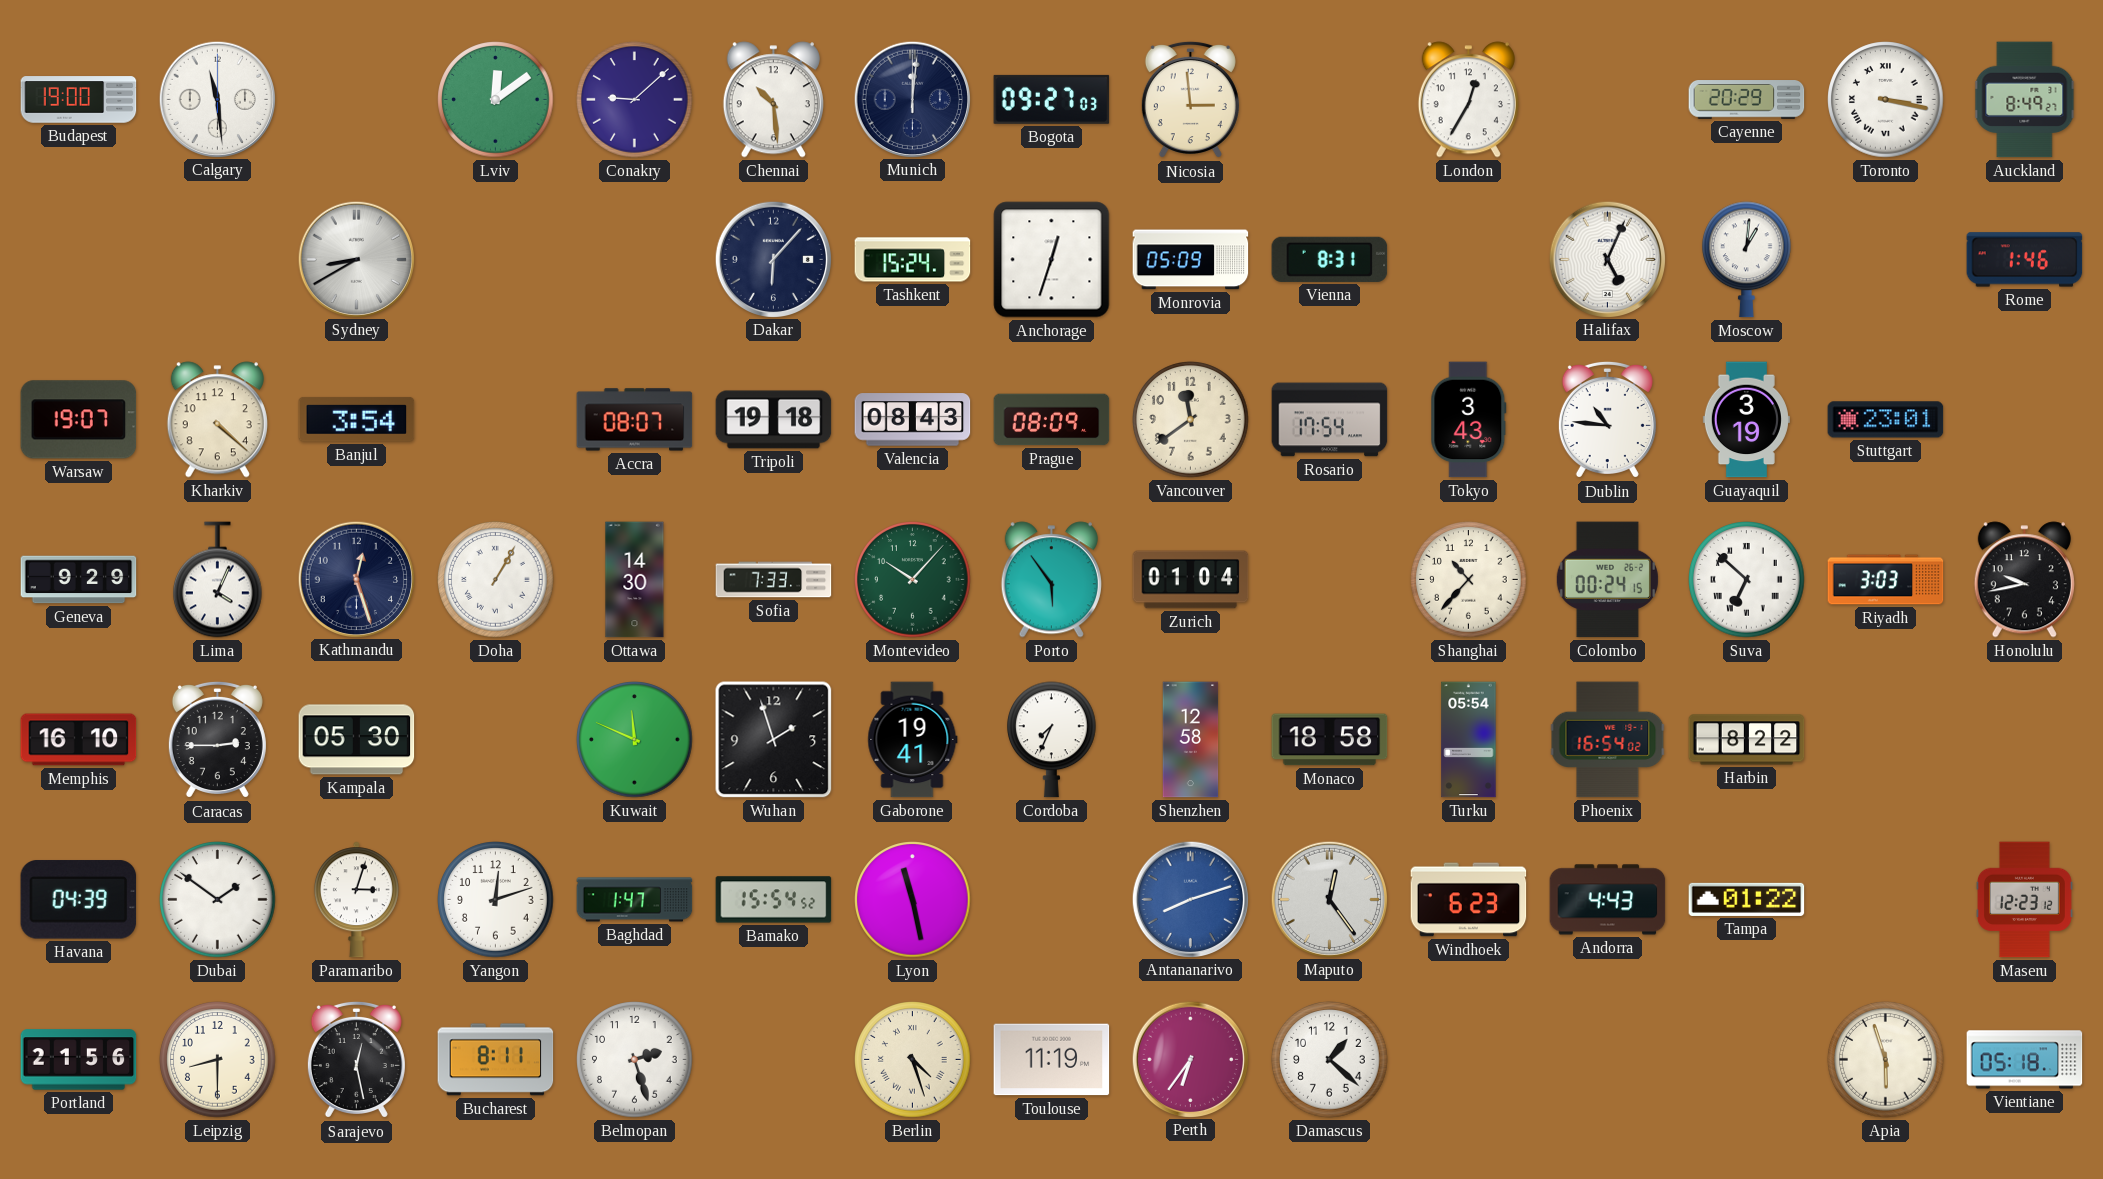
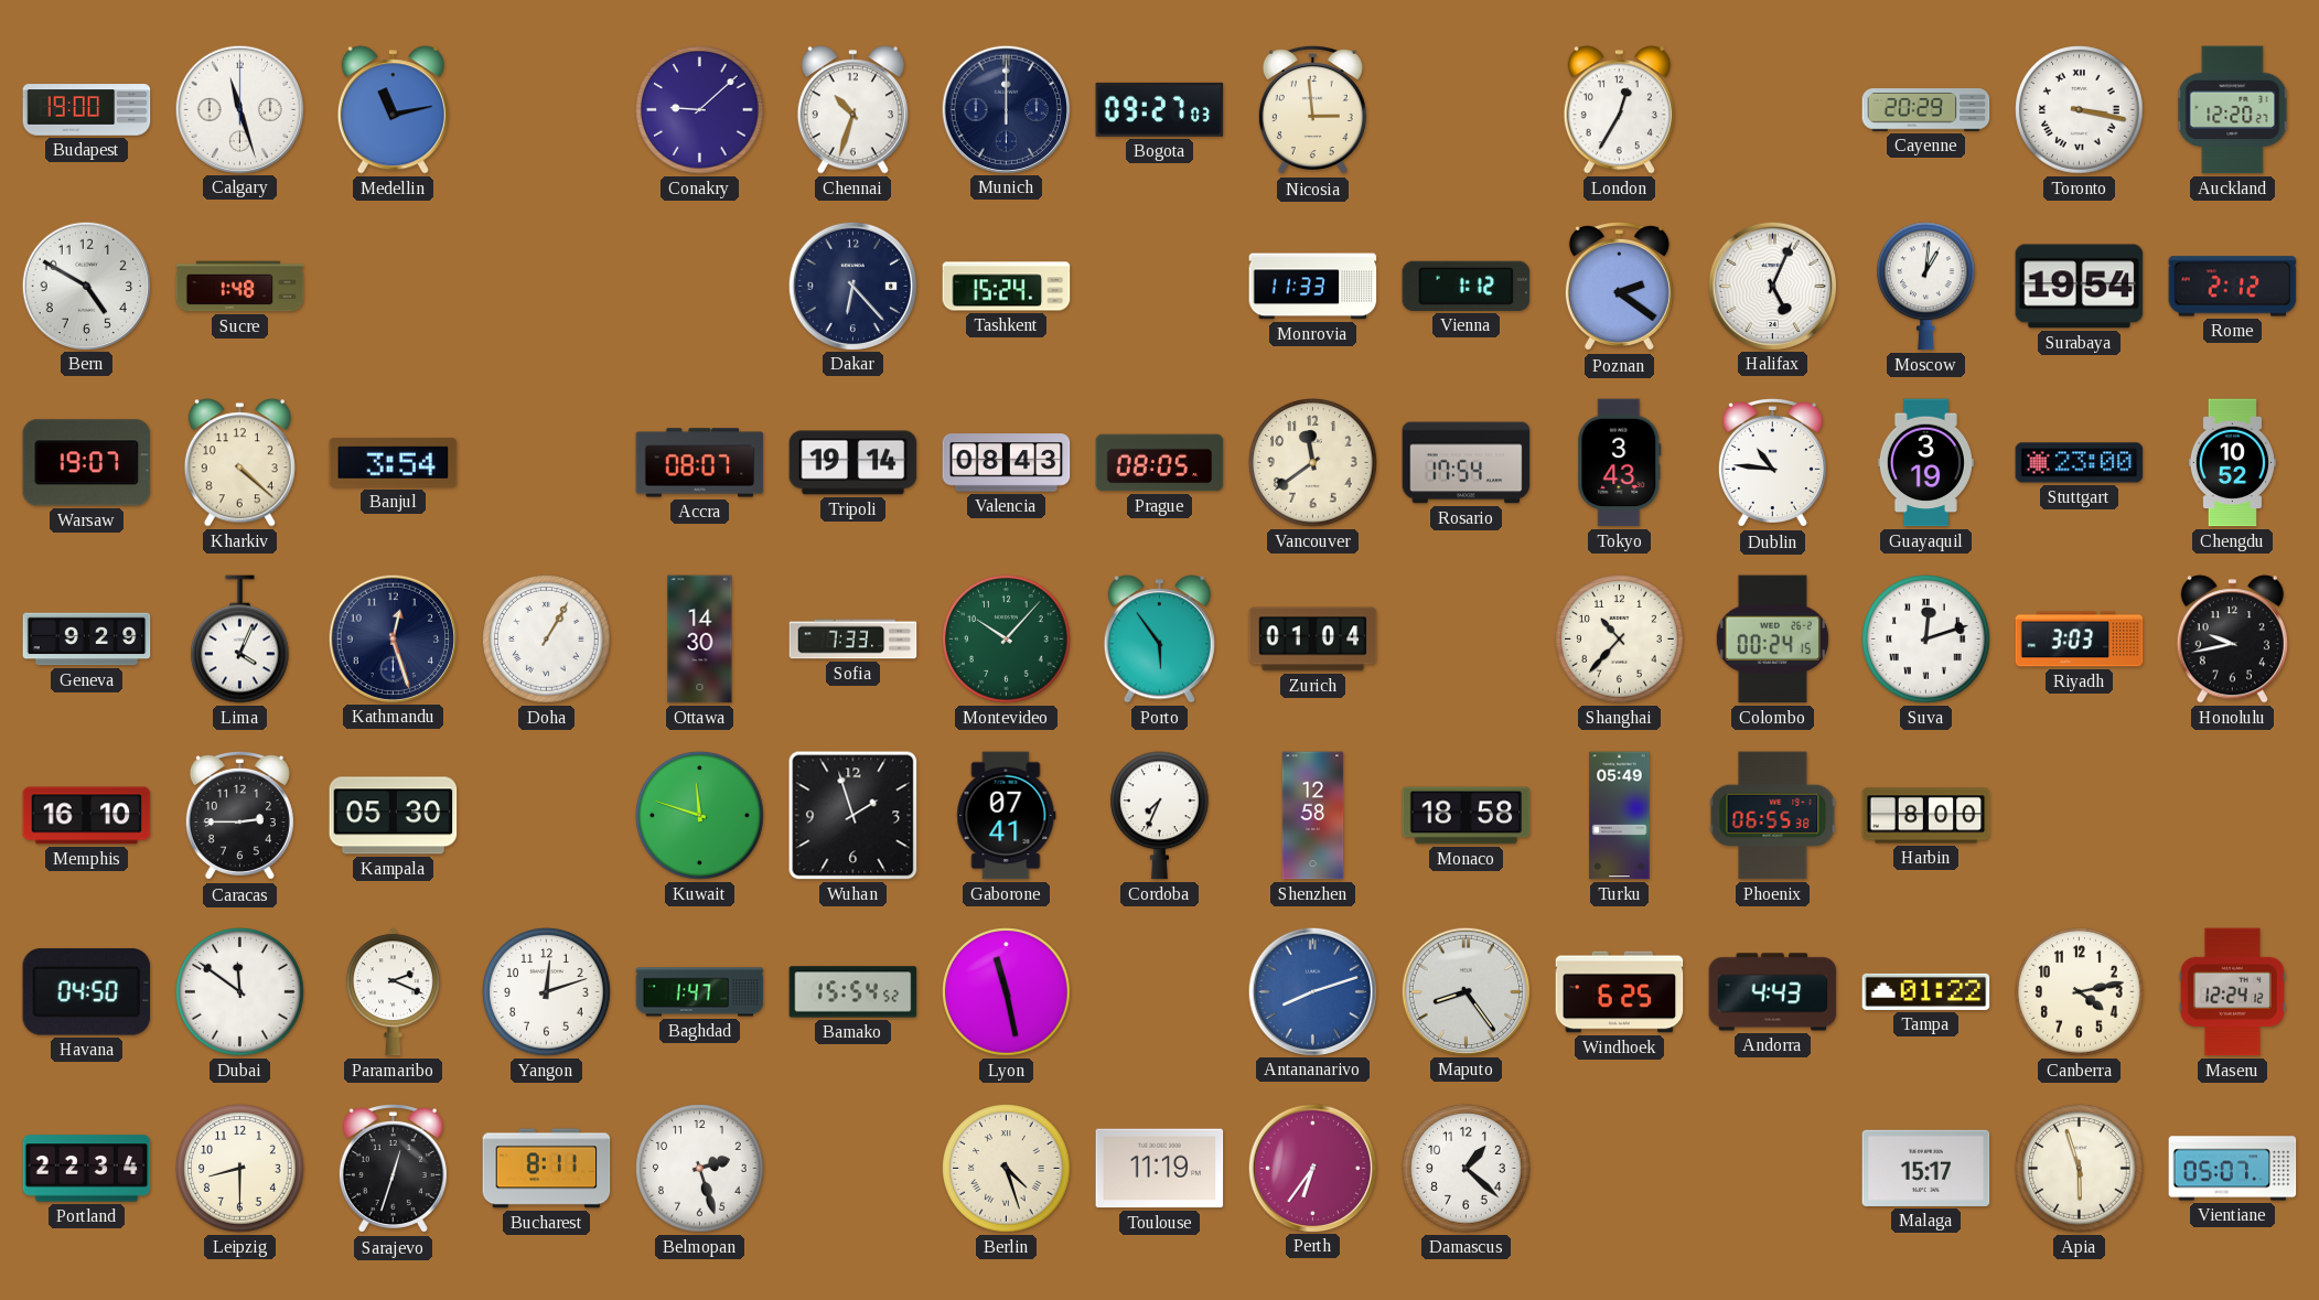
Calgary: 11:29 -> 11:27
Medellin: none -> 11:13
Lviv: 12:09 -> none
Chennai: 10:29 -> 10:33
Munich: 12:01 -> 12:00
Auckland: 8:49 -> 12:20
Bern: none -> 4:50
Sucre: none -> 1:48
Sydney: 8:40 -> none
Dakar: 6:07 -> 6:23
Anchorage: 12:33 -> none
Monrovia: 05:09 -> 11:33
Vienna: 8:31 -> 1:12
Poznan: none -> 2:21
Surabaya: none -> 19:54
Rome: 1:46 -> 2:12
Tripoli: 19:18 -> 19:14
Prague: 08:09 -> 08:05
Stuttgart: 23:01 -> 23:00
Chengdu: none -> 10:52
Suva: 6:52 -> 12:12
Kuwait: 11:49 -> 11:48
Gaborone: 19:41 -> 07:41
Turku: 05:54 -> 05:49
Phoenix: 16:54 -> 06:55
Harbin: 8:22 -> 8:00
Havana: 04:39 -> 04:50
Dubai: 1:51 -> 11:51
Paramaribo: 3:03 -> 2:19
Maputo: 12:24 -> 8:24
Windhoek: 6:23 -> 6:25
Canberra: none -> 4:13
Maseru: 12:23 -> 12:24
Portland: 21:56 -> 22:34
Sarajevo: 12:28 -> 12:33
Malaga: none -> 15:17
Vientiane: 05:18 -> 05:07
